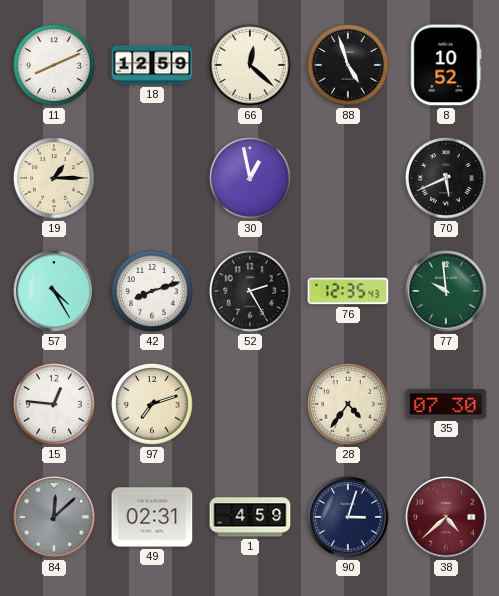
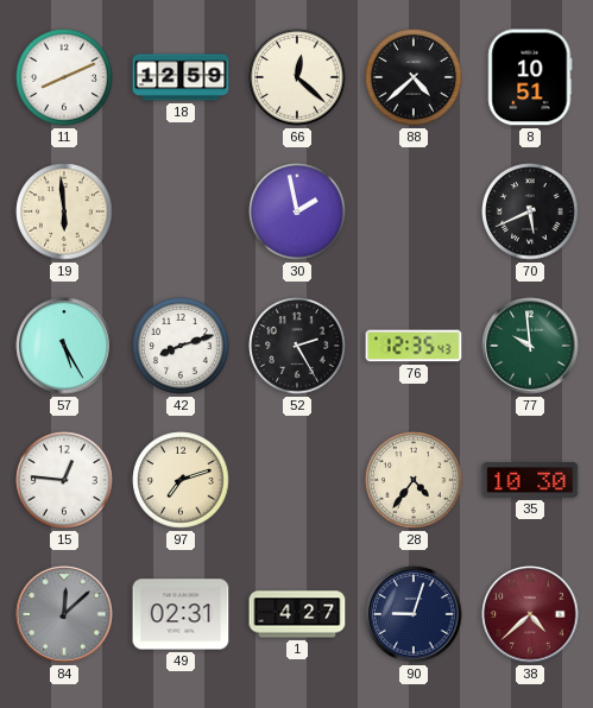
88: 4:57 -> 4:38
8: 10:52 -> 10:51
19: 1:15 -> 5:59
30: 12:58 -> 1:58
57: 4:25 -> 5:25
35: 07:30 -> 10:30
1: 4:59 -> 4:27
90: 3:03 -> 9:03
